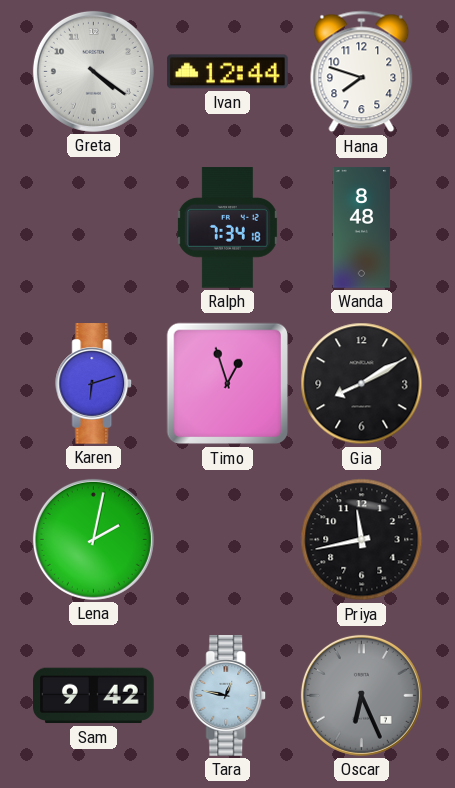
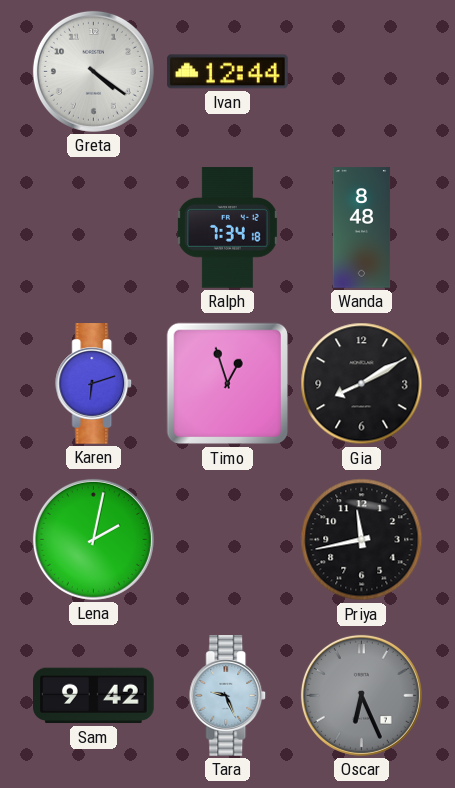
Hana: 7:48 -> none
Tara: 12:47 -> 9:26
